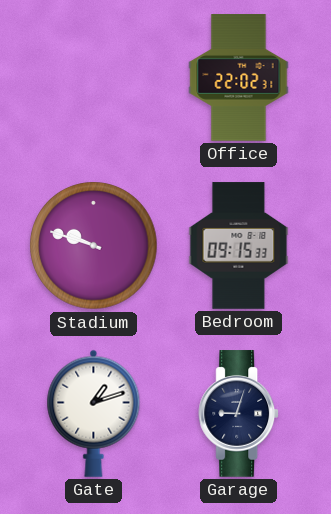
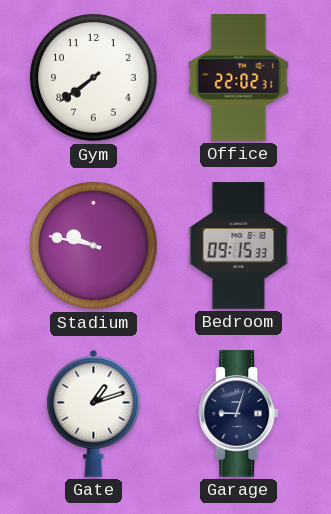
Gym: none -> 7:39
Stadium: 9:48 -> 9:47
